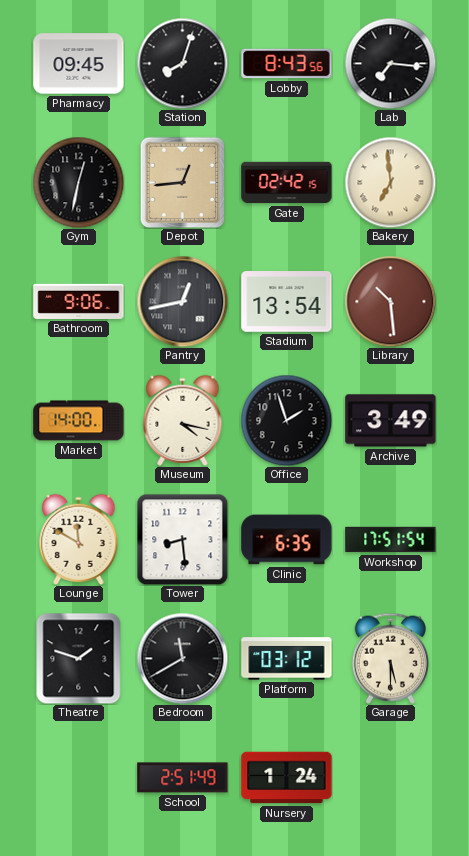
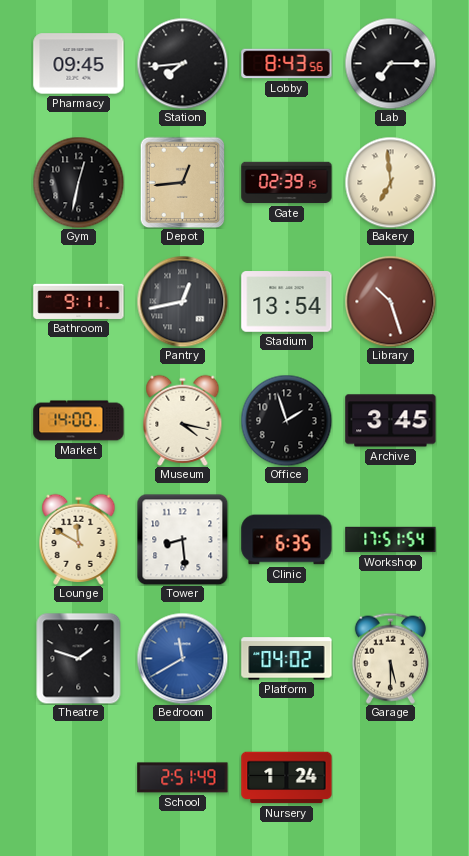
Station: 8:03 -> 7:44
Lab: 7:16 -> 7:15
Gate: 02:42 -> 02:39
Bathroom: 9:06 -> 9:11
Library: 10:29 -> 10:27
Archive: 3:49 -> 3:45
Bedroom dial: black -> blue
Platform: 03:12 -> 04:02
